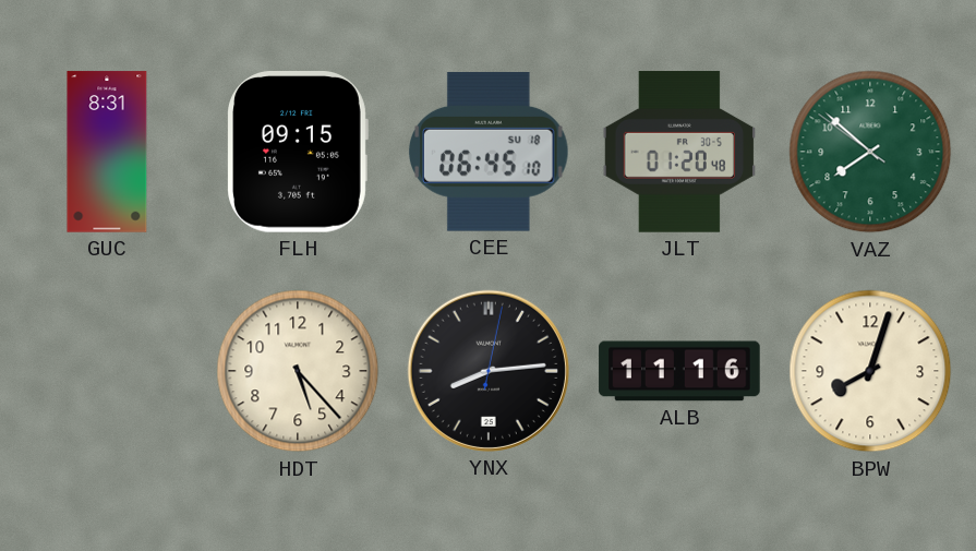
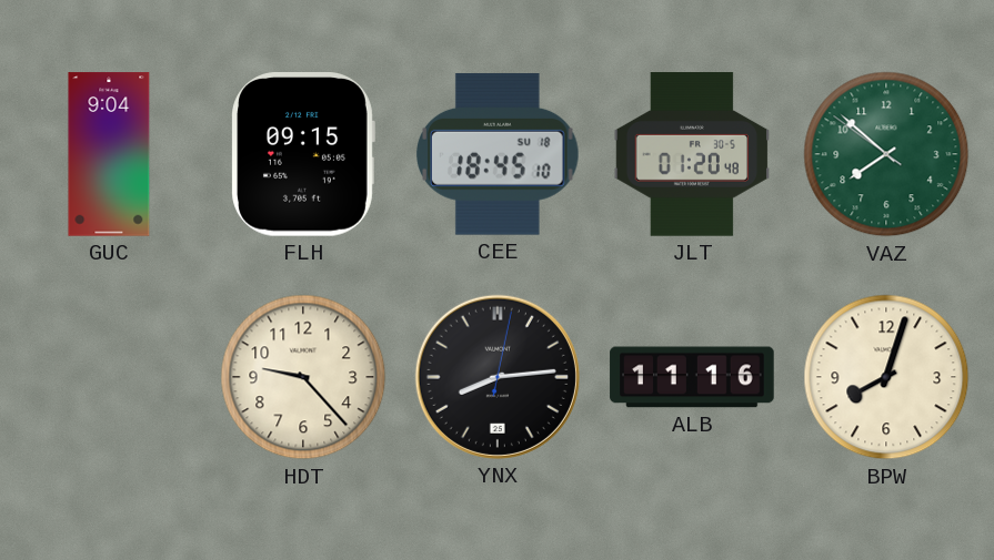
GUC: 8:31 -> 9:04
CEE: 06:45 -> 18:45
HDT: 5:23 -> 9:23
